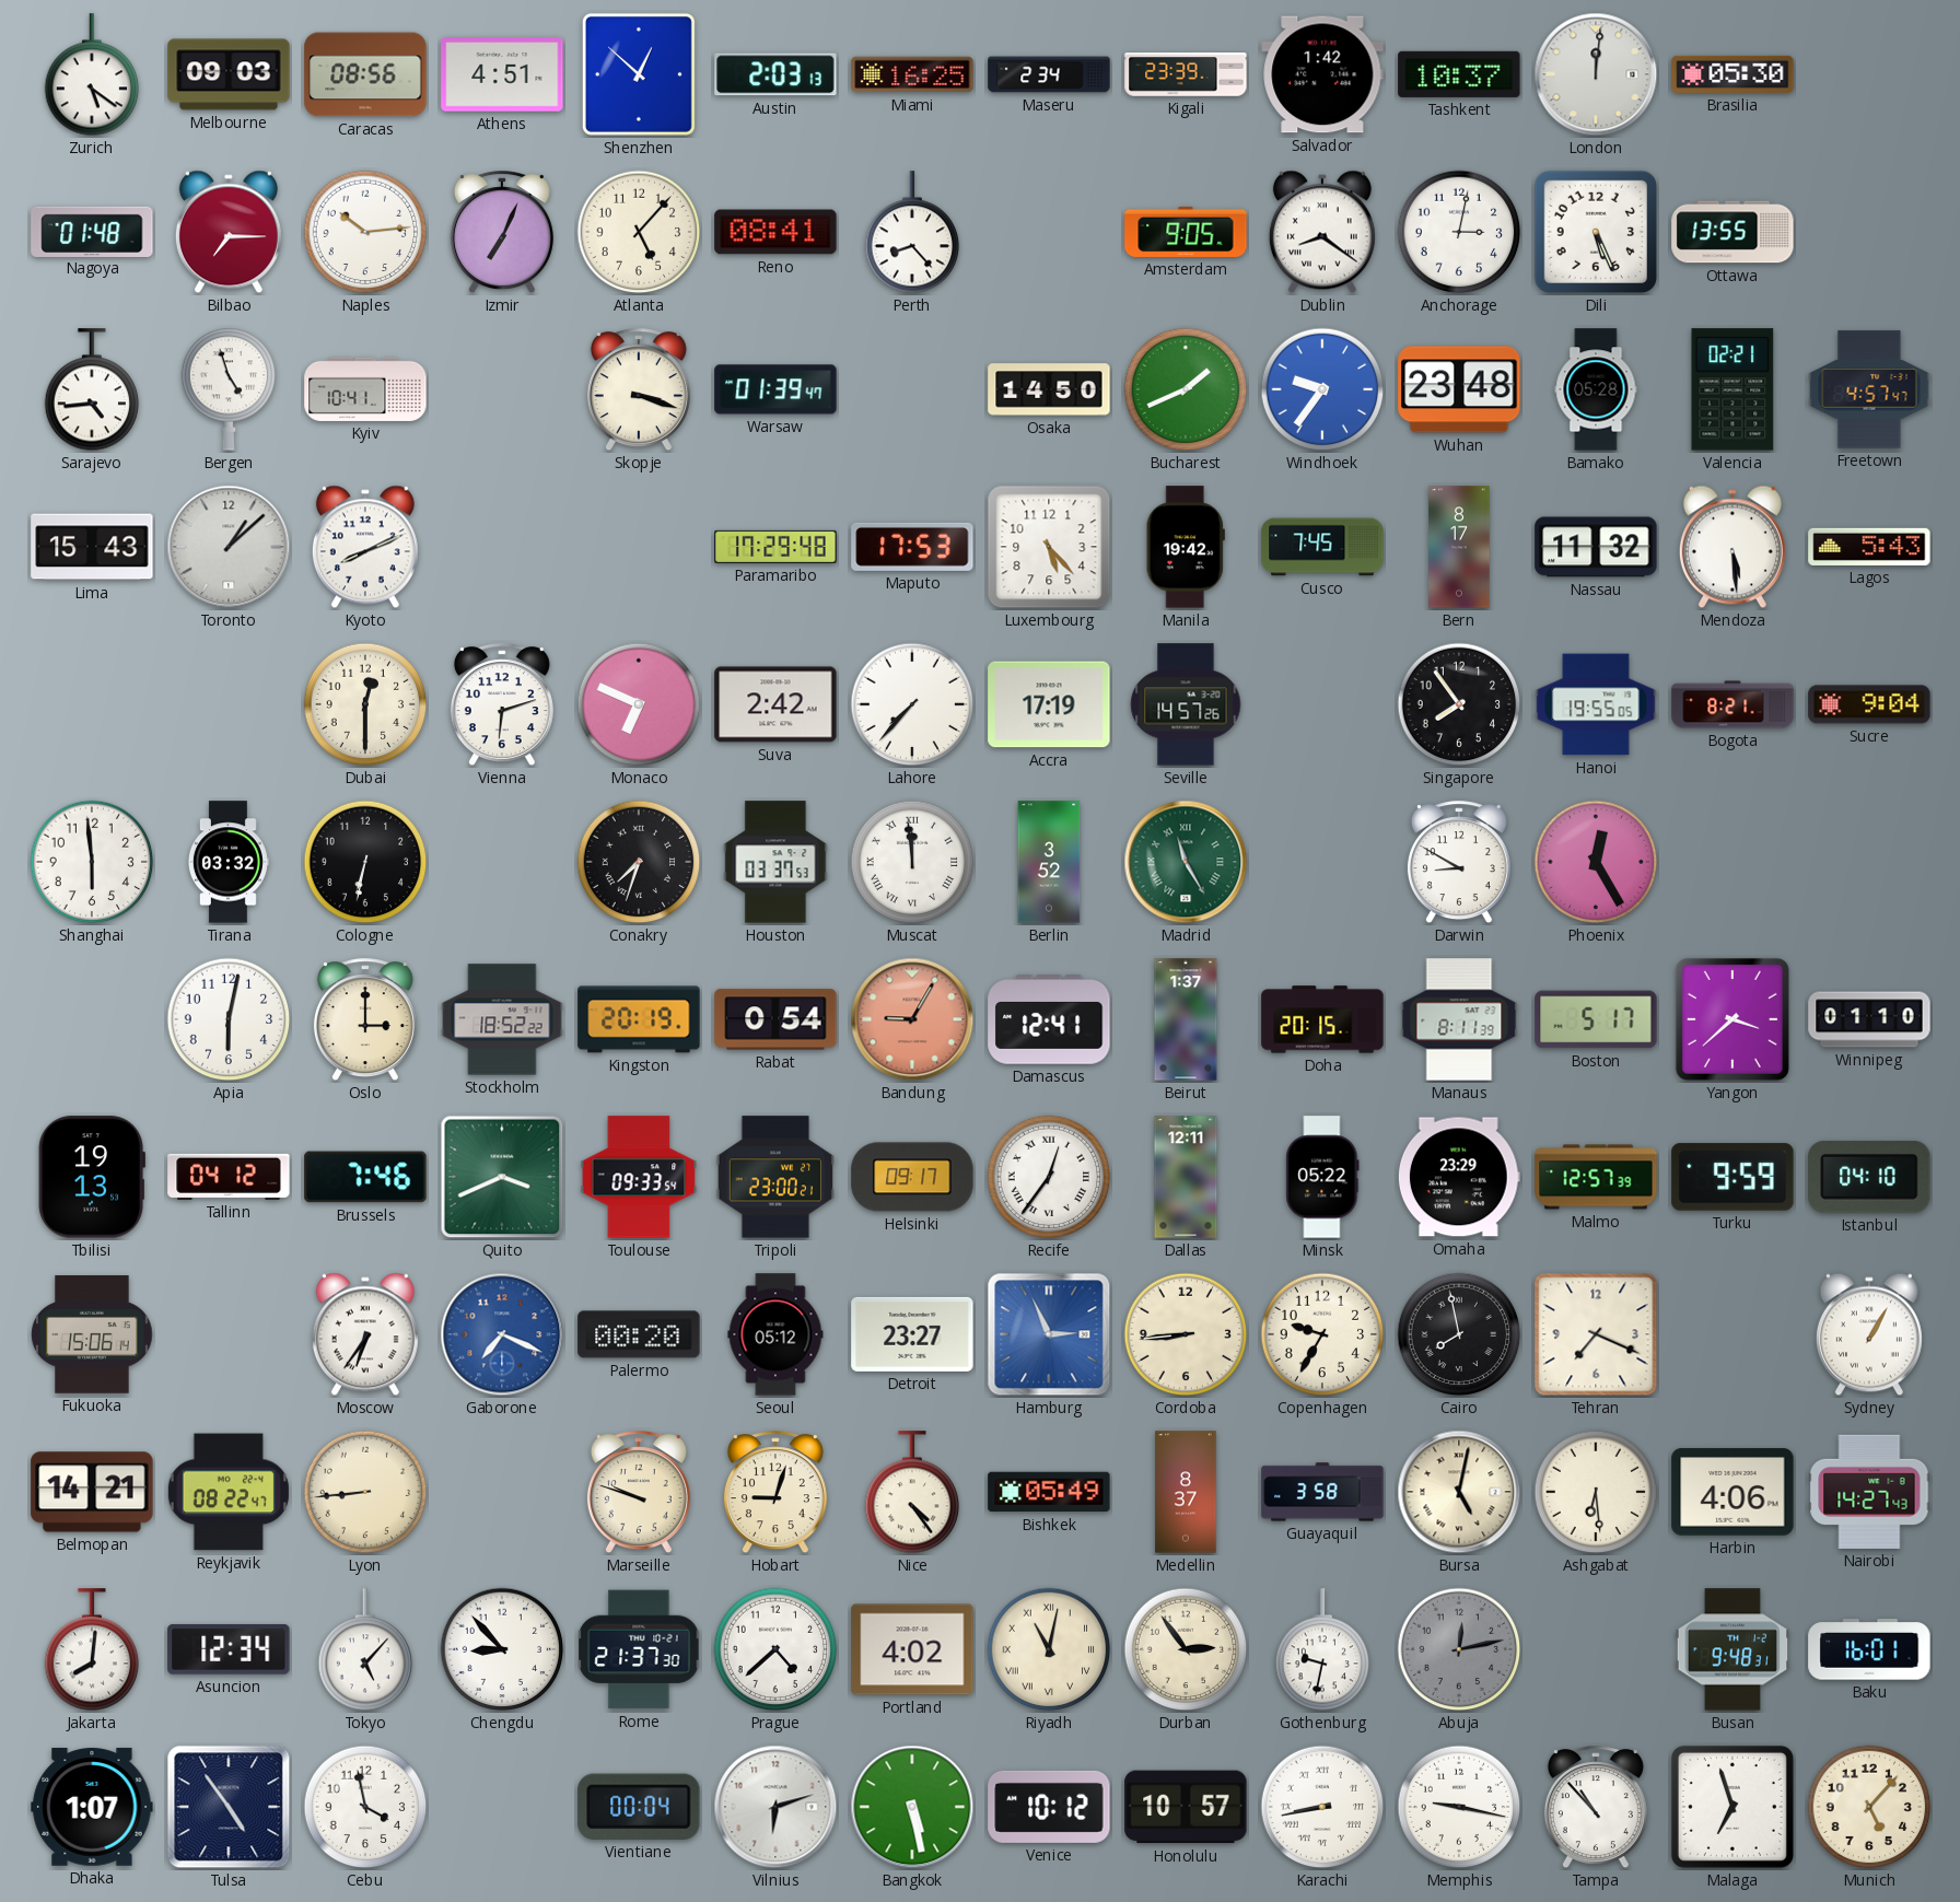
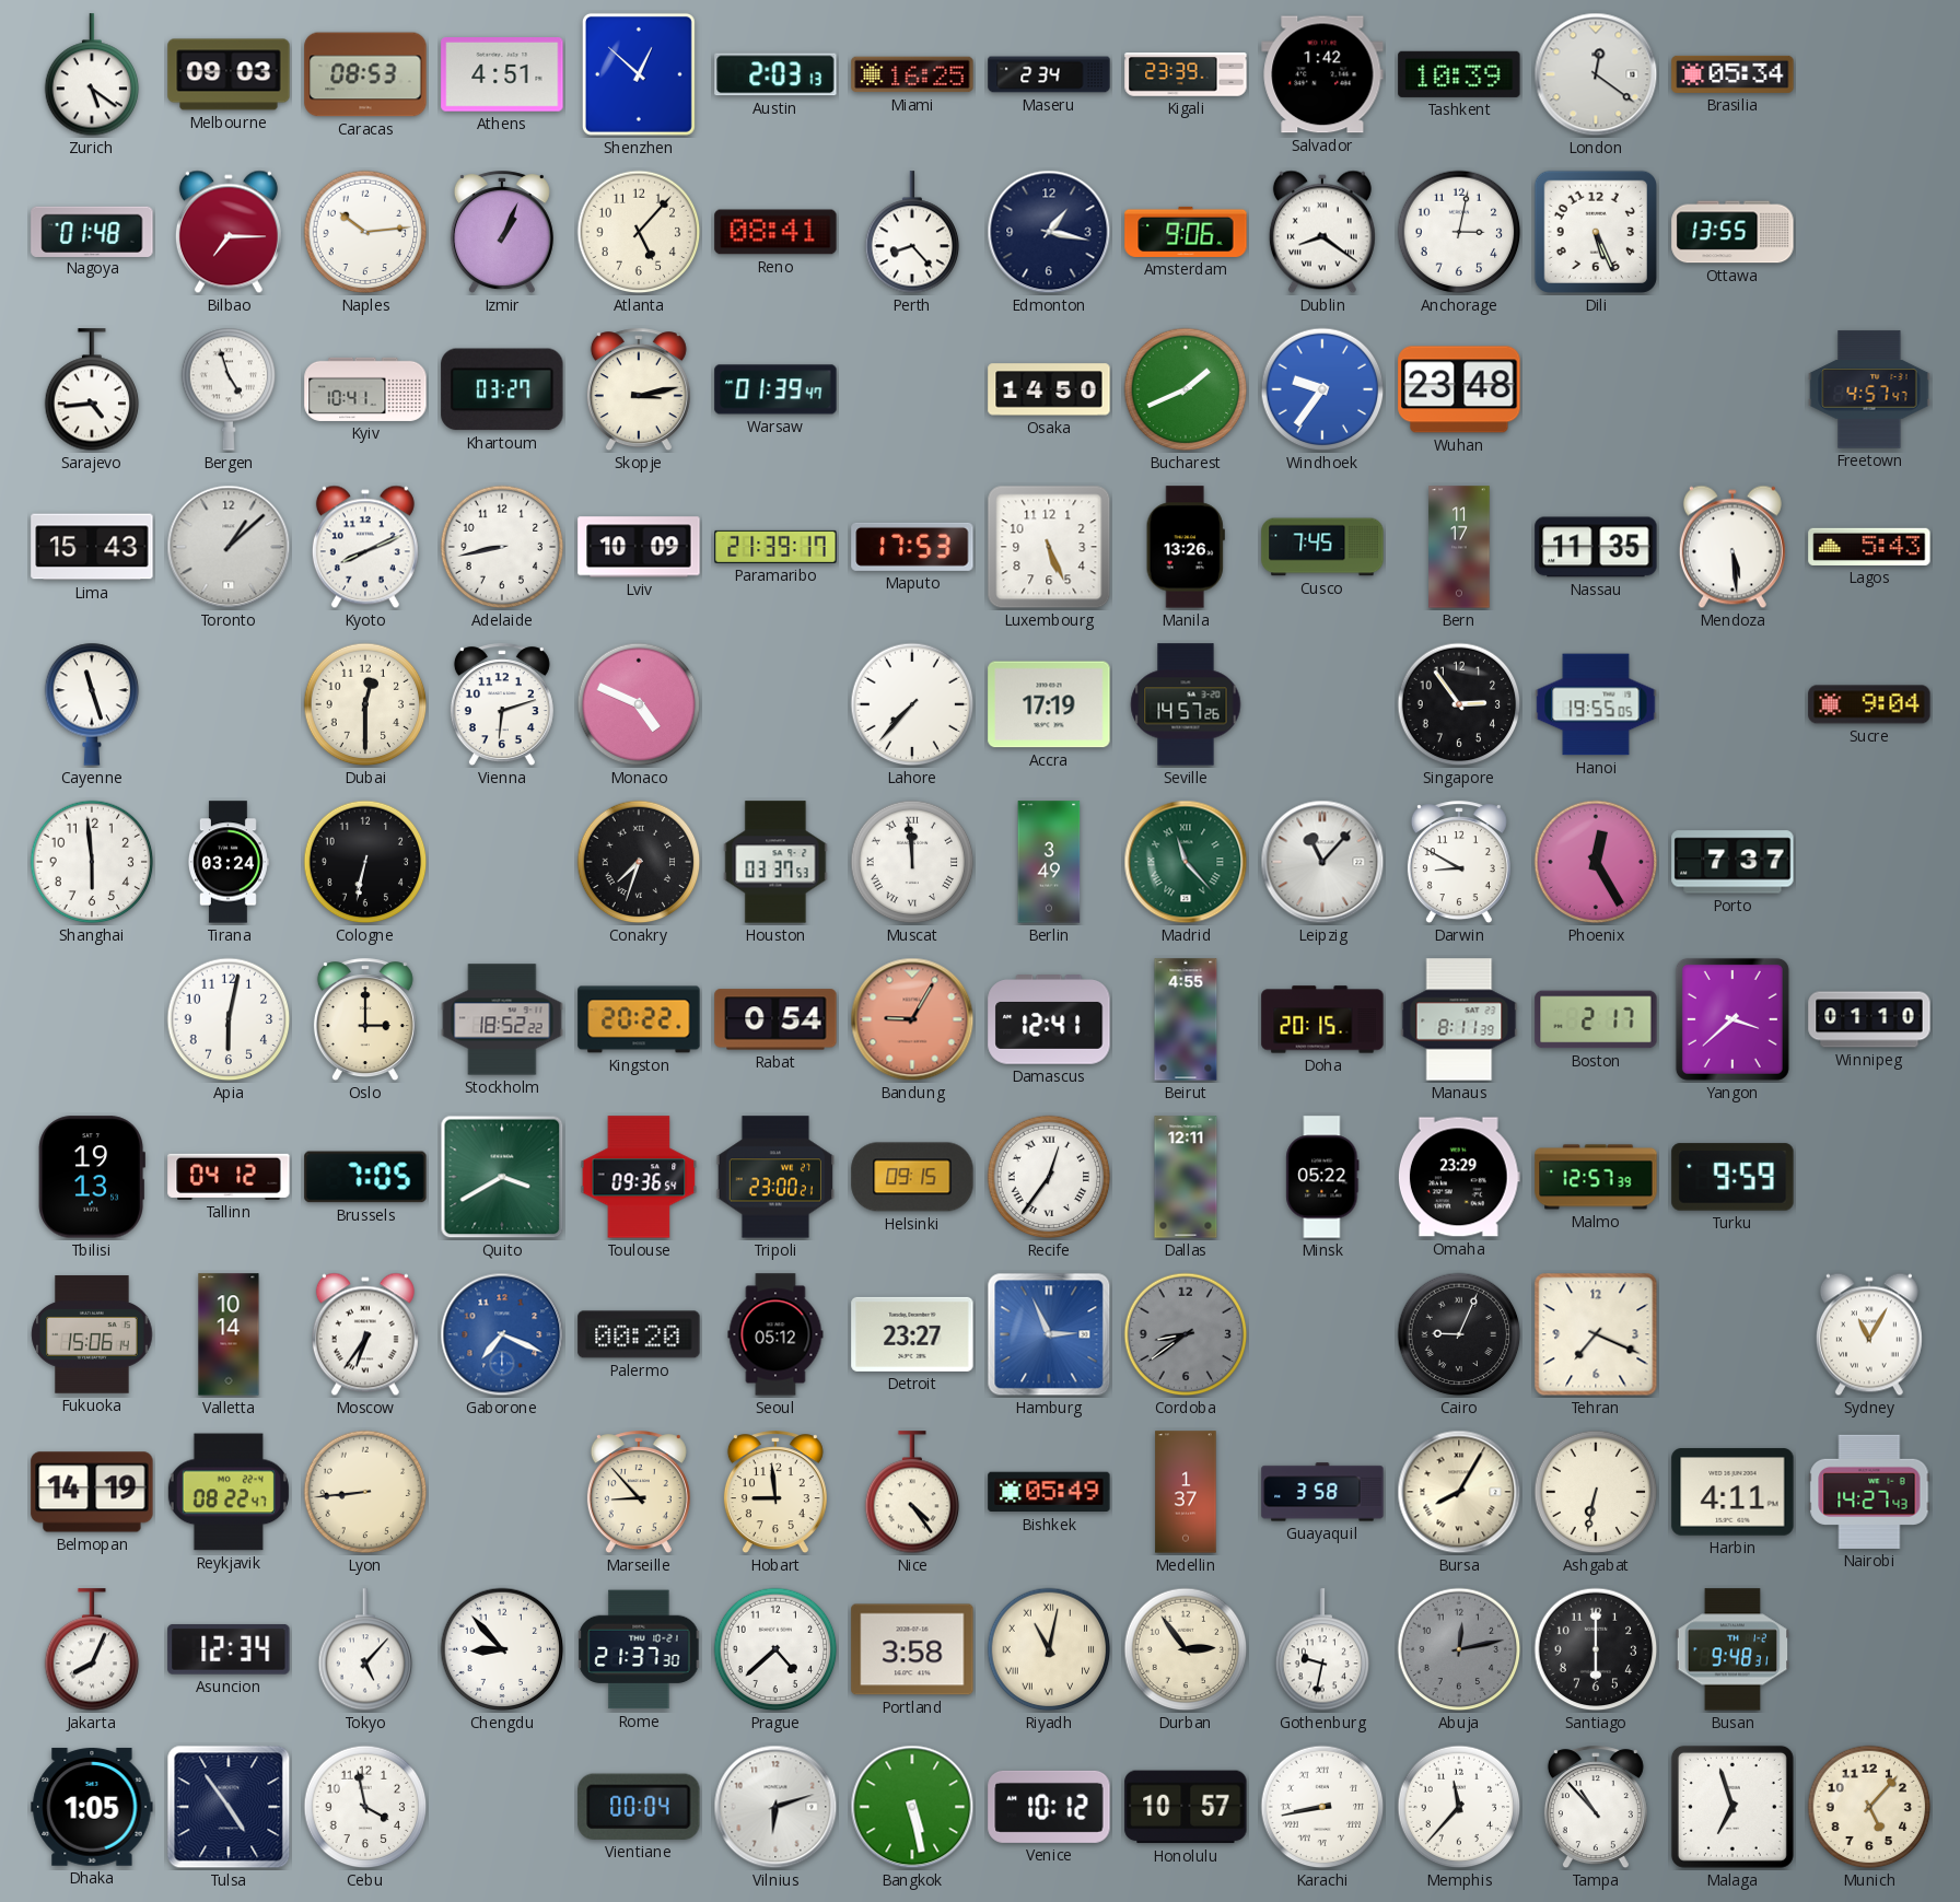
Caracas: 08:56 -> 08:53
Tashkent: 10:37 -> 10:39
London: 12:01 -> 12:21
Brasilia: 05:30 -> 05:34
Izmir: 7:04 -> 1:04
Edmonton: none -> 1:17
Amsterdam: 9:05 -> 9:06
Khartoum: none -> 03:27
Skopje: 3:18 -> 3:13
Bamako: 05:28 -> none
Valencia: 02:21 -> none
Adelaide: none -> 8:43
Lviv: none -> 10:09
Paramaribo: 17:29 -> 21:39
Luxembourg: 5:23 -> 5:26
Manila: 19:42 -> 13:26
Bern: 8:17 -> 11:17
Nassau: 11:32 -> 11:35
Cayenne: none -> 11:27
Monaco: 6:49 -> 4:49
Suva: 2:42 -> none
Singapore: 7:54 -> 2:54
Bogota: 8:21 -> none
Tirana: 03:32 -> 03:24
Berlin: 3:52 -> 3:49
Madrid: 11:25 -> 11:23
Leipzig: none -> 11:07
Porto: none -> 7:37
Kingston: 20:19 -> 20:22
Beirut: 1:37 -> 4:55
Boston: 5:17 -> 2:17
Brussels: 7:46 -> 7:05
Quito: 3:41 -> 3:40
Toulouse: 09:33 -> 09:36
Helsinki: 09:17 -> 09:15
Istanbul: 04:10 -> none
Valletta: none -> 10:14
Cordoba: 8:44 -> 8:39
Cordoba dial: cream -> grey
Copenhagen: 9:35 -> none
Cairo: 7:58 -> 9:04
Sydney: 1:05 -> 11:05
Belmopan: 14:21 -> 14:19
Marseille: 9:48 -> 8:53
Hobart: 9:03 -> 8:59
Medellin: 8:37 -> 1:37
Bursa: 5:02 -> 8:05
Ashgabat: 6:29 -> 6:32
Harbin: 4:06 -> 4:11
Jakarta: 8:01 -> 8:04
Portland: 4:02 -> 3:58
Santiago: none -> 6:00
Baku: 16:01 -> none
Dhaka: 1:07 -> 1:05
Memphis: 9:17 -> 11:37
